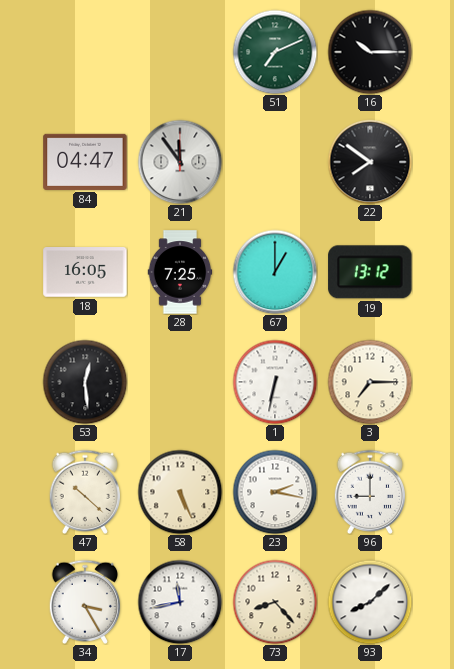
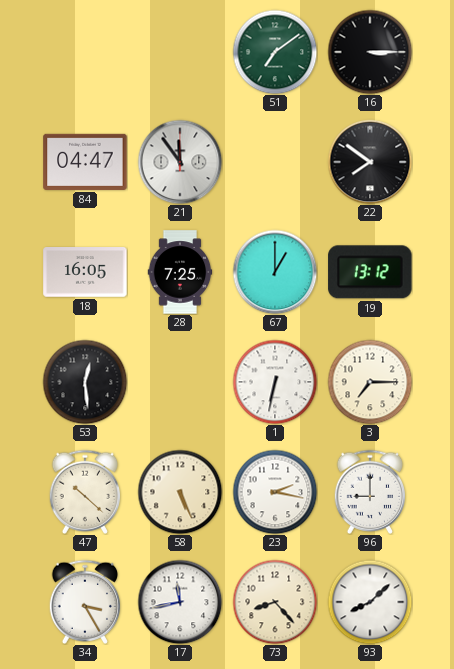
51: 7:11 -> 7:09
16: 10:15 -> 3:15
